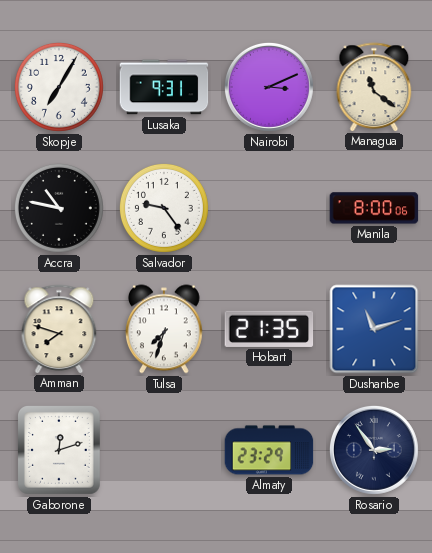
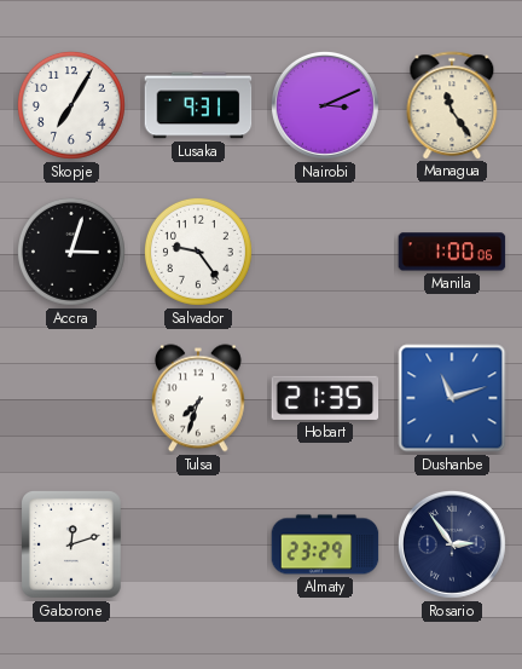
Managua: 11:21 -> 11:24
Accra: 10:47 -> 3:03
Manila: 8:00 -> 1:00
Amman: 7:48 -> none
